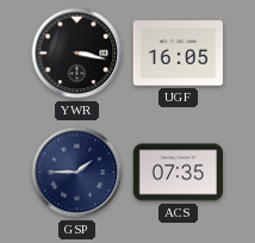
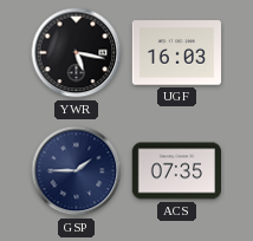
YWR: 3:17 -> 5:17
UGF: 16:05 -> 16:03
